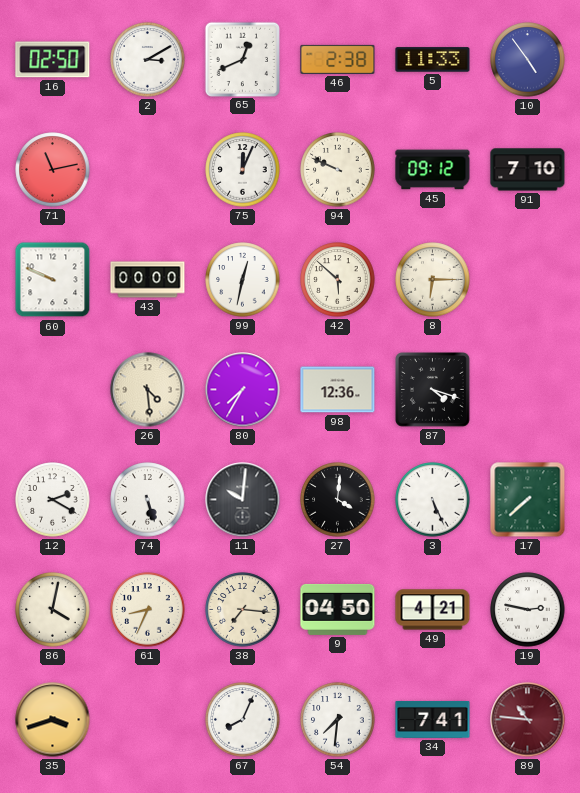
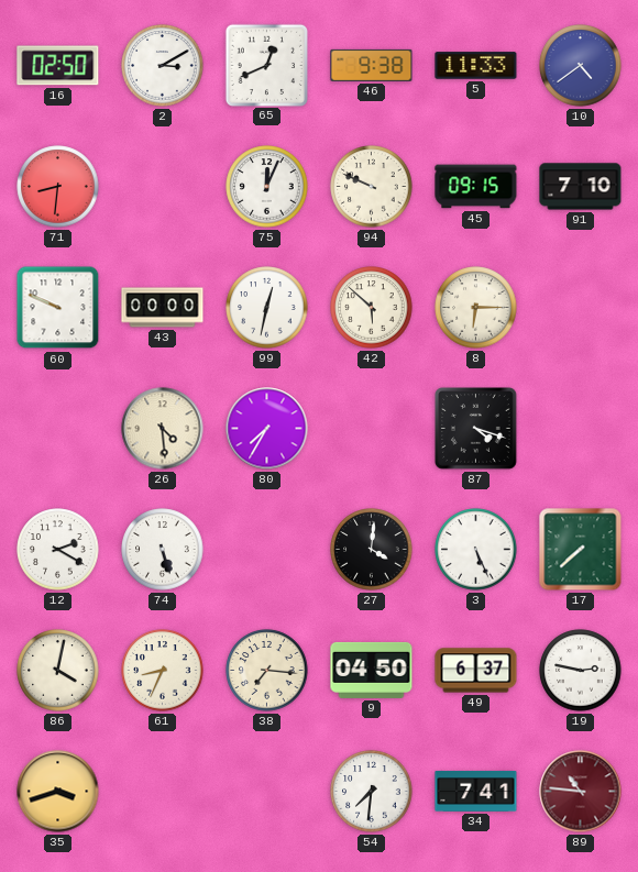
46: 2:38 -> 9:38
10: 4:54 -> 4:39
71: 11:13 -> 8:31
45: 09:12 -> 09:15
98: 12:36 -> none
11: 10:01 -> none
49: 4:21 -> 6:37
67: 8:04 -> none
